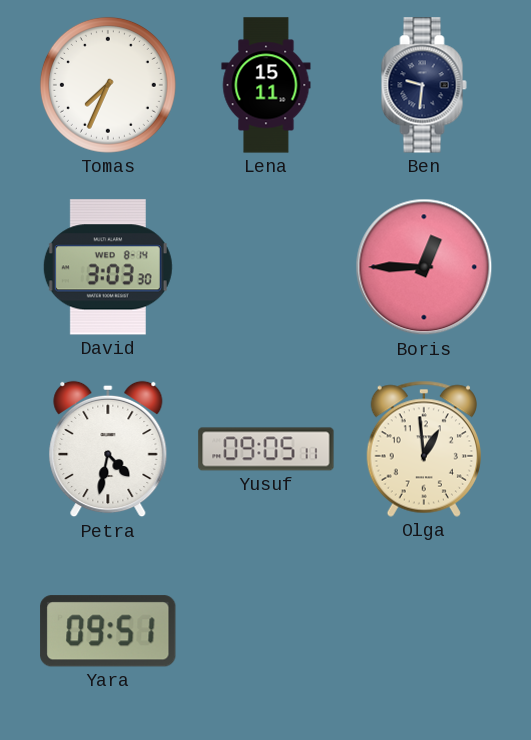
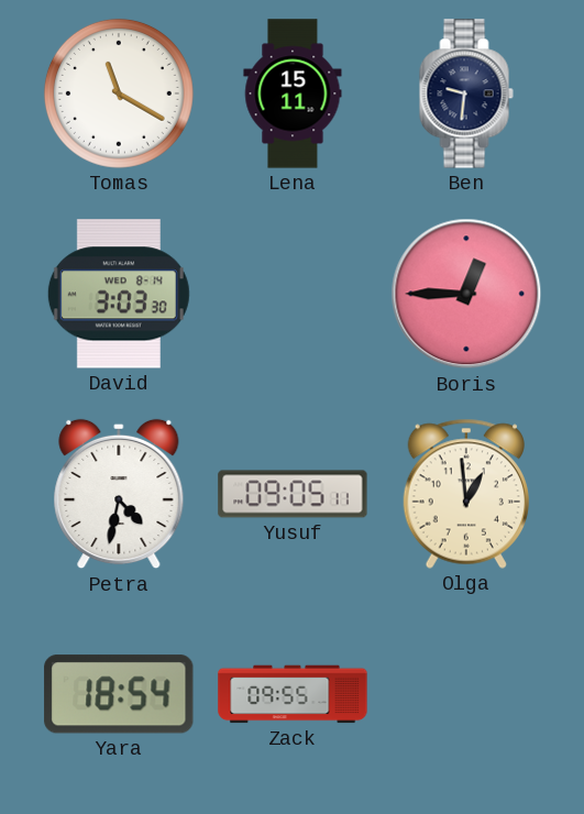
Tomas: 7:34 -> 11:20
Yara: 09:51 -> 18:54
Zack: none -> 09:55
